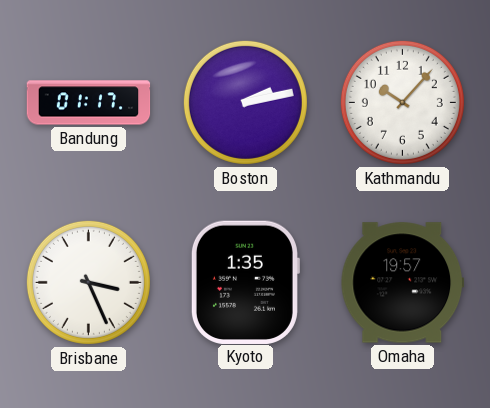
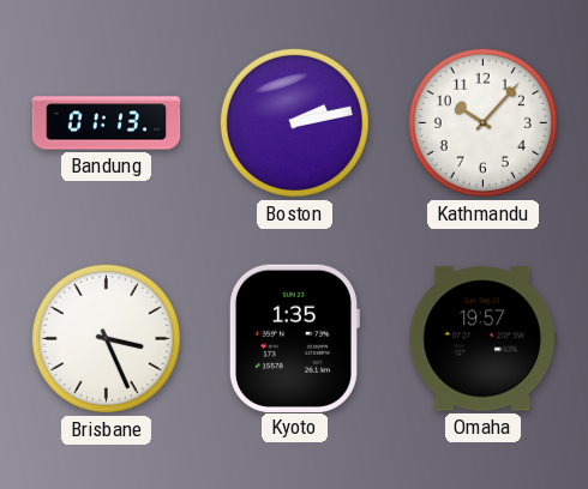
Bandung: 01:17 -> 01:13
